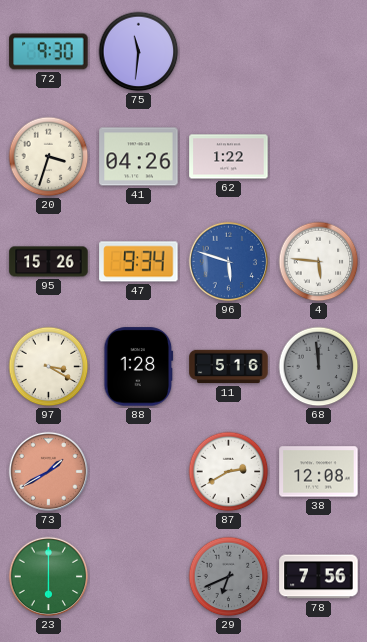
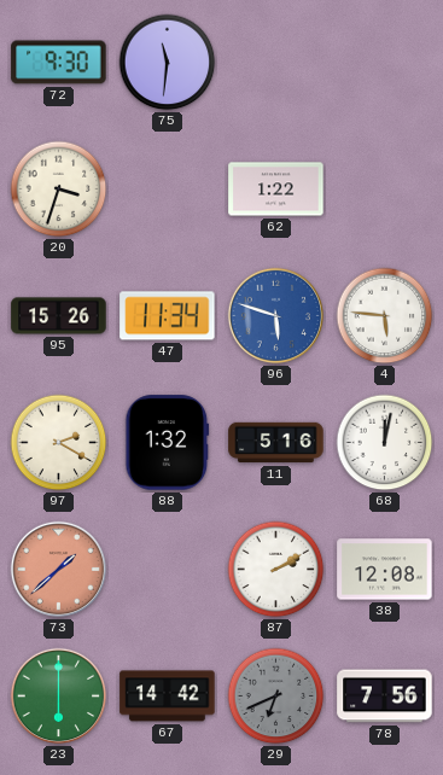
41: 04:26 -> none
47: 9:34 -> 11:34
97: 3:20 -> 2:20
88: 1:28 -> 1:32
68: 11:59 -> 12:02
68 dial: grey -> white
73: 1:40 -> 1:38
87: 2:40 -> 2:10
67: none -> 14:42
